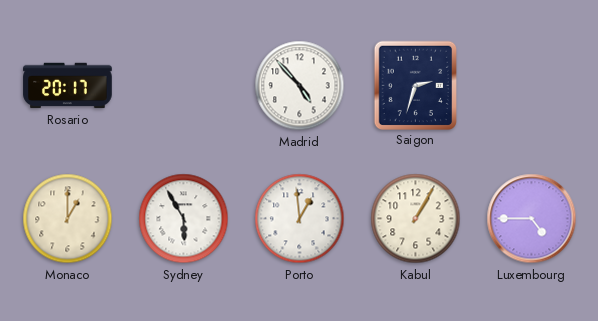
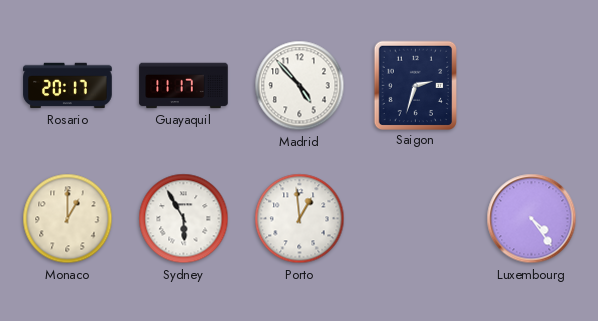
Guayaquil: none -> 11:17
Kabul: 1:05 -> none
Luxembourg: 4:45 -> 4:24
